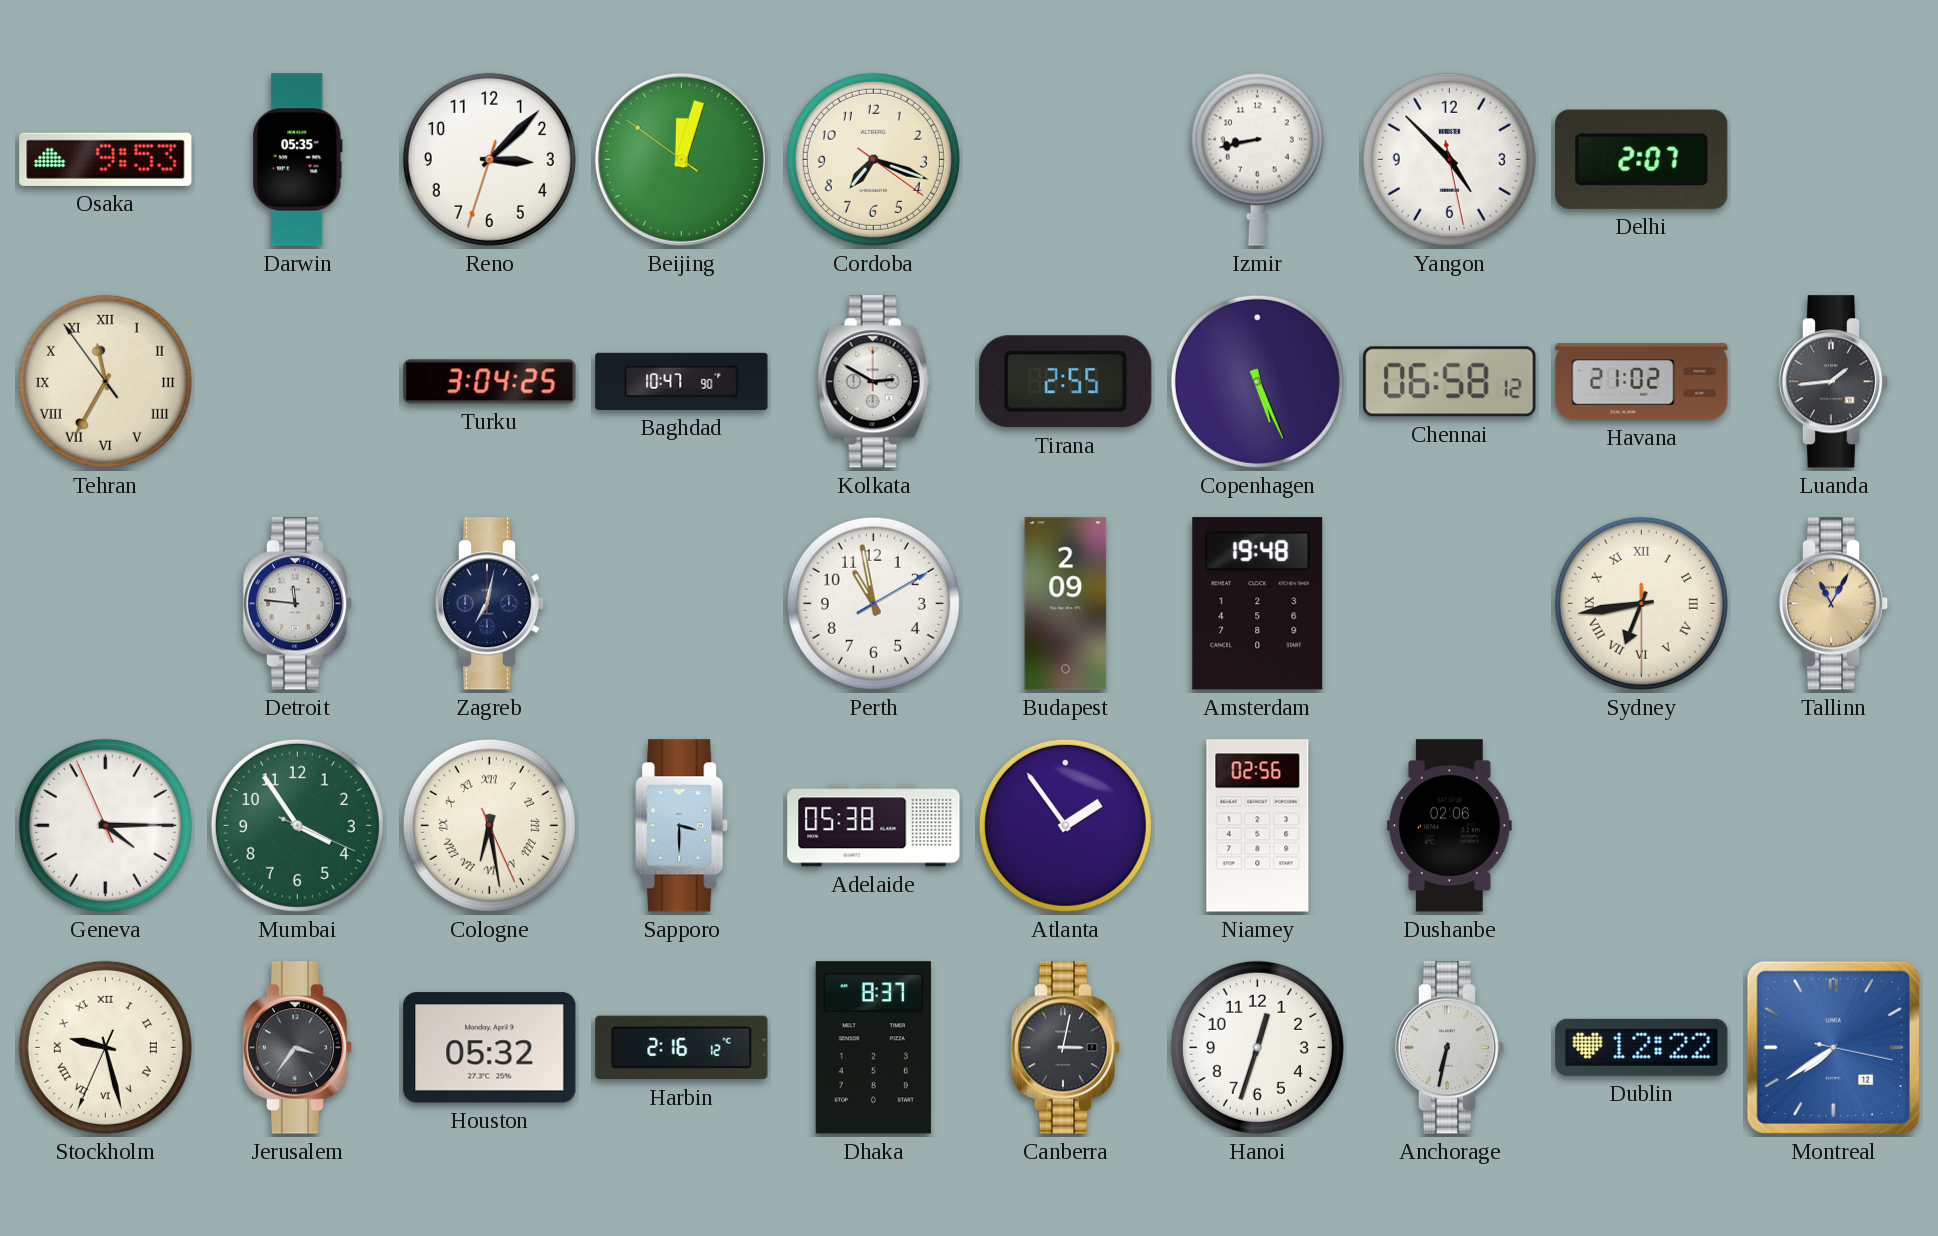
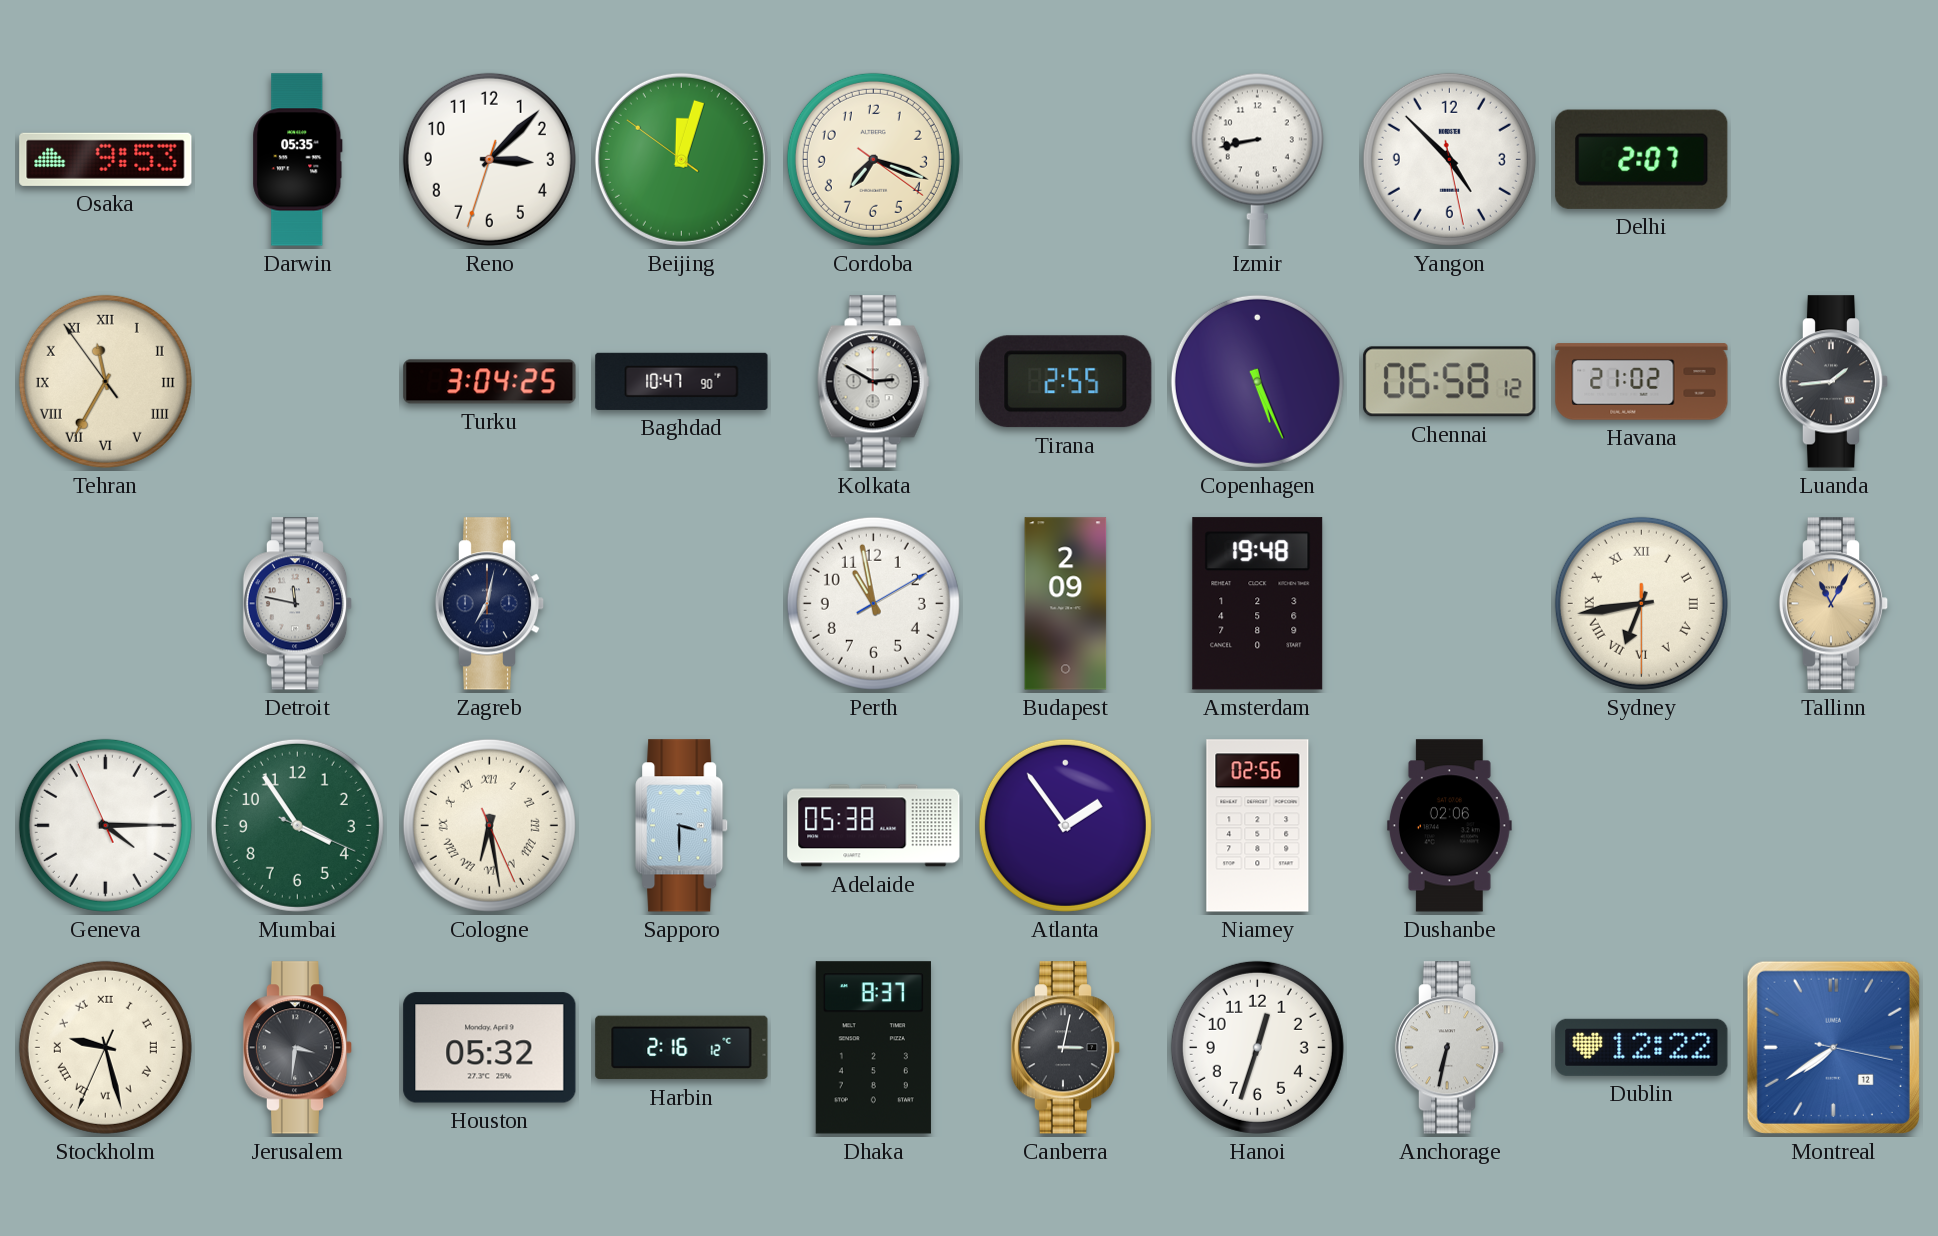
Detroit: 11:46 -> 11:47
Jerusalem: 3:36 -> 3:31
